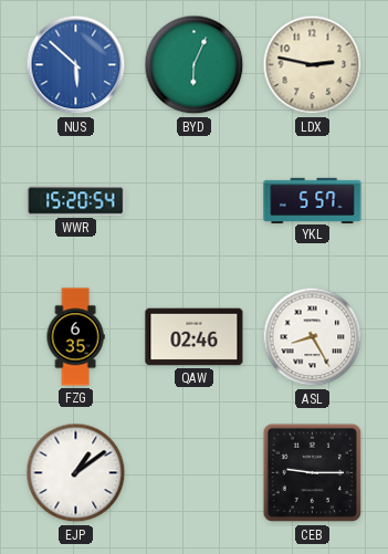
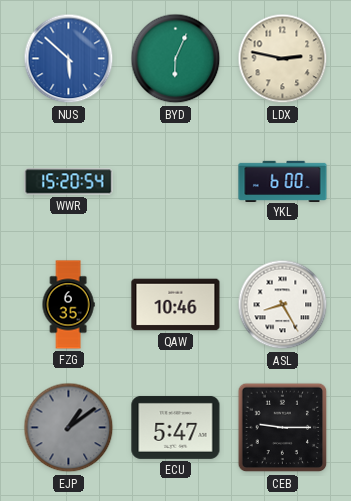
YKL: 5:57 -> 6:00
QAW: 02:46 -> 10:46
EJP dial: white -> grey
ECU: none -> 5:47
